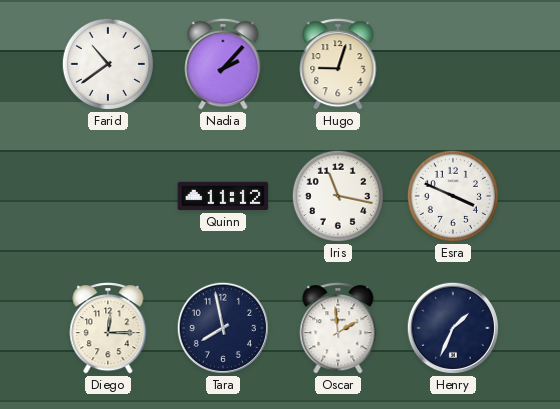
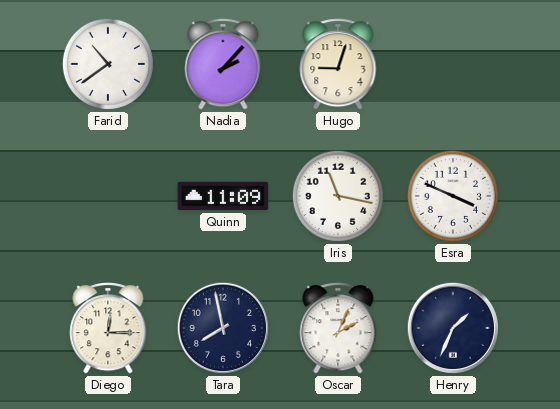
Quinn: 11:12 -> 11:09
Oscar: 1:59 -> 2:04
